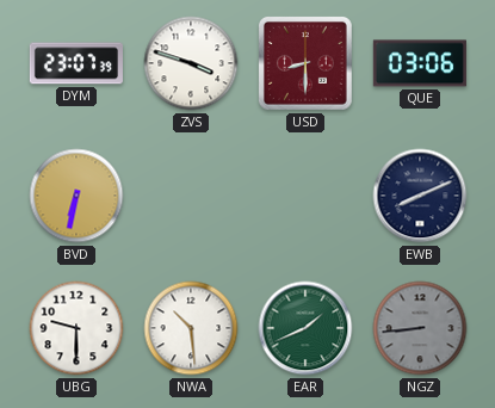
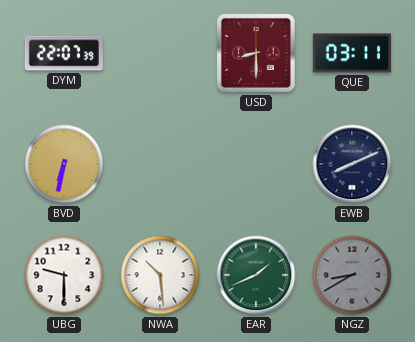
DYM: 23:07 -> 22:07
ZVS: 3:48 -> none
QUE: 03:06 -> 03:11
NGZ: 8:44 -> 8:40
